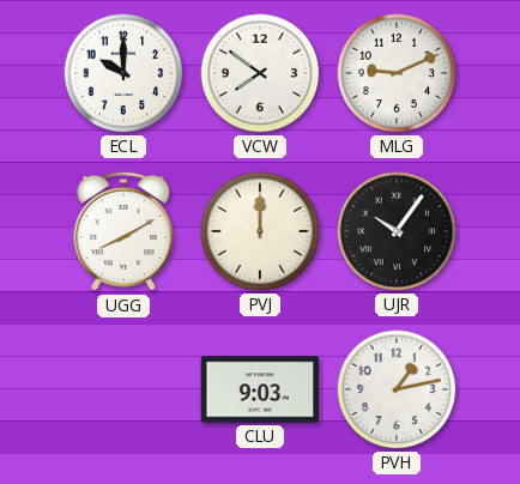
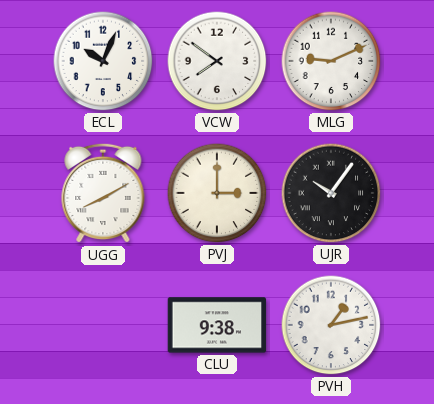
ECL: 10:00 -> 10:04
PVJ: 12:00 -> 3:00
CLU: 9:03 -> 9:38
